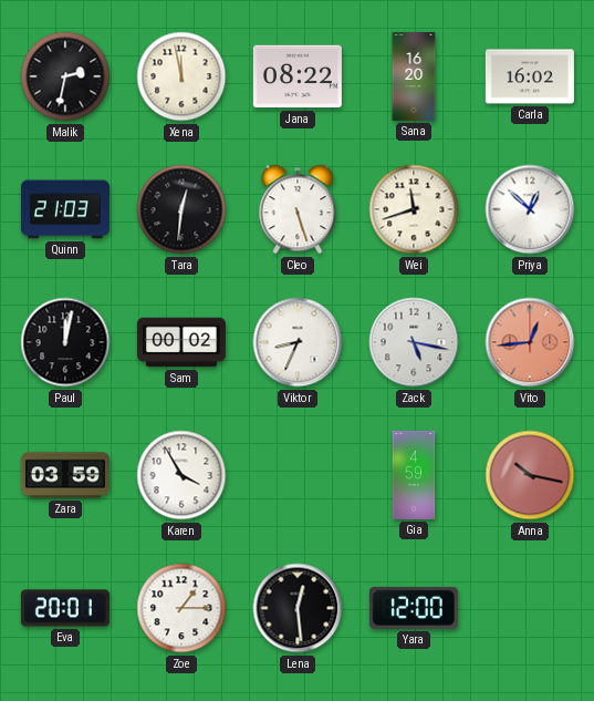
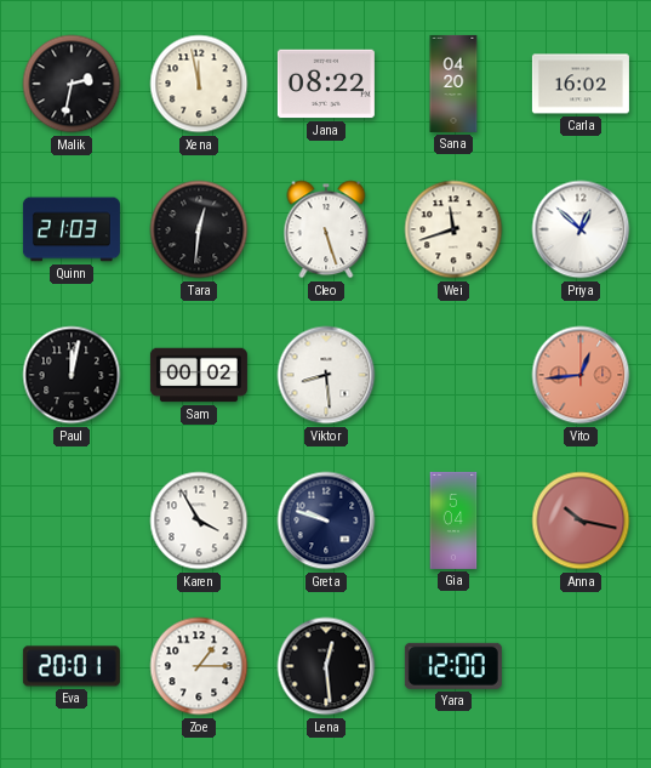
Sana: 16:20 -> 04:20
Viktor: 8:34 -> 8:29
Zack: 5:17 -> none
Zara: 03:59 -> none
Greta: none -> 9:48
Gia: 4:59 -> 5:04
